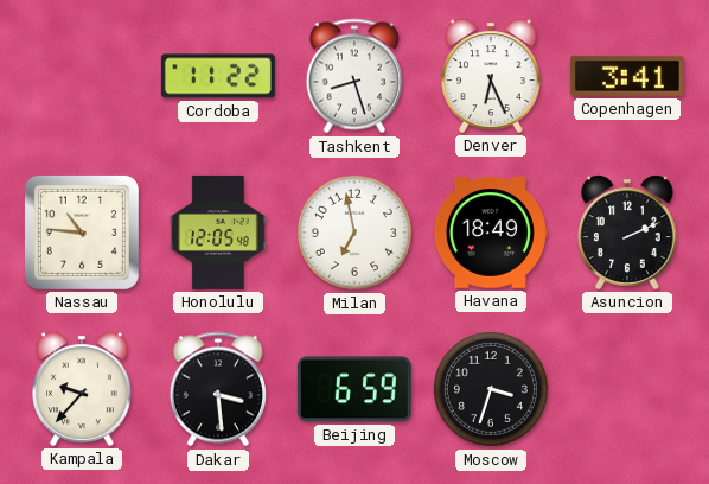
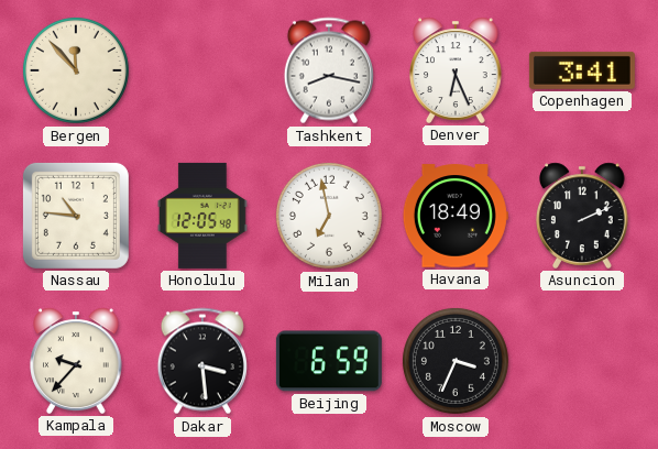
Bergen: none -> 11:53
Cordoba: 11:22 -> none
Tashkent: 8:27 -> 8:17
Moscow: 3:33 -> 3:34
